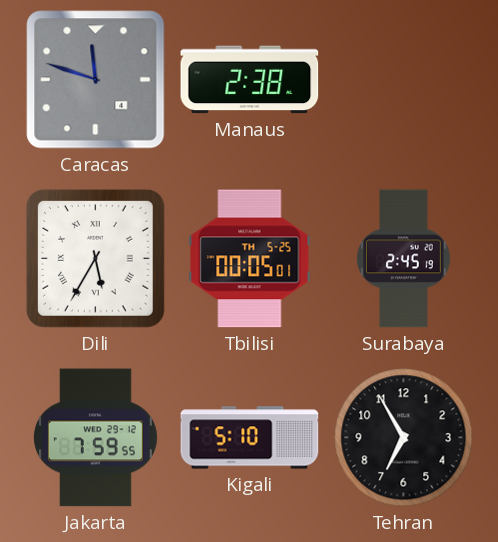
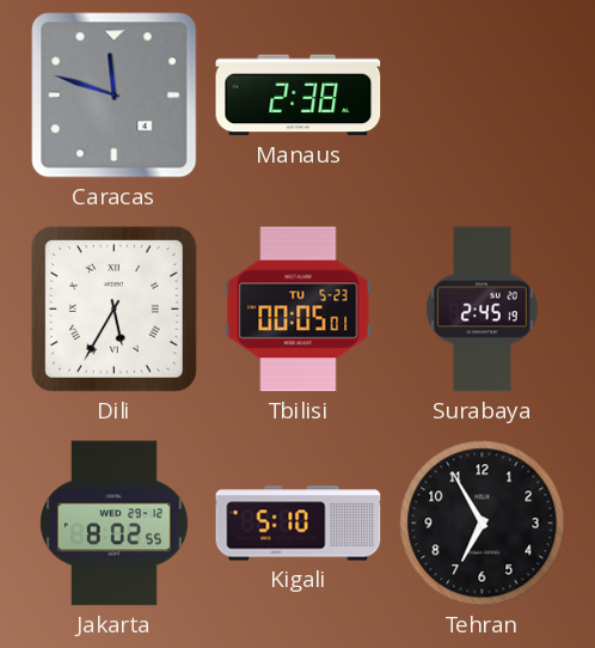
Tbilisi date: TH 5-25 -> TU 5-23
Jakarta: 7:59 -> 8:02
